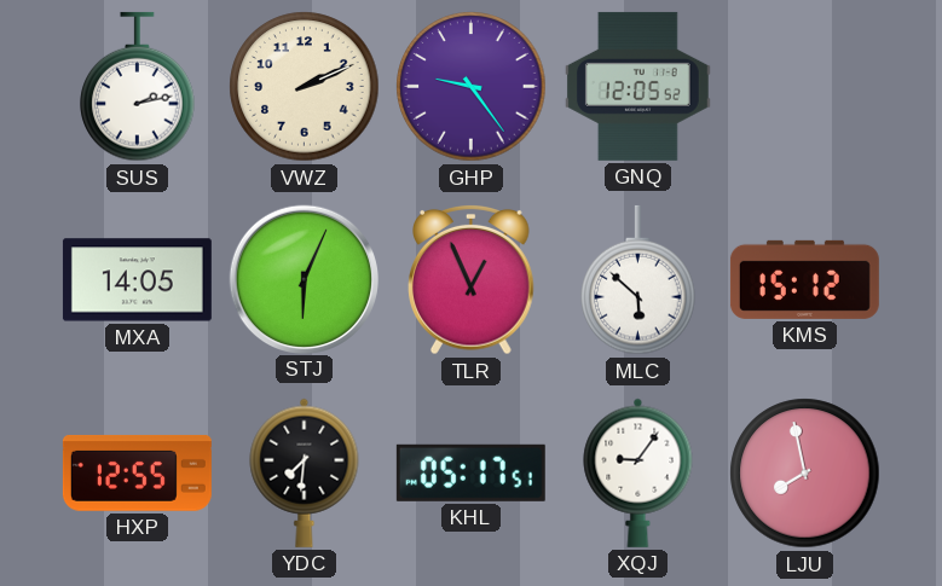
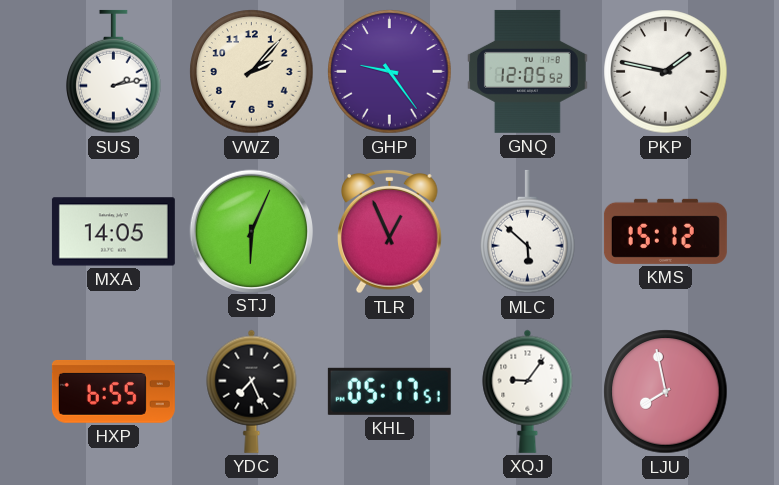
VWZ: 2:11 -> 2:07
PKP: none -> 1:47
HXP: 12:55 -> 6:55
YDC: 7:31 -> 7:26
